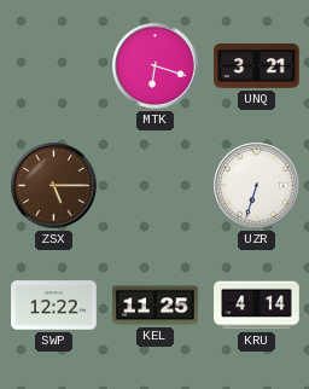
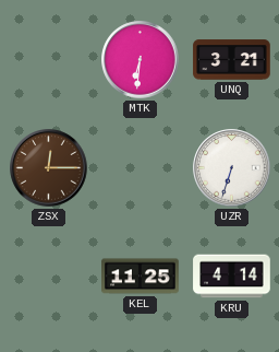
MTK: 6:18 -> 6:31
ZSX: 5:15 -> 12:15
SWP: 12:22 -> none
